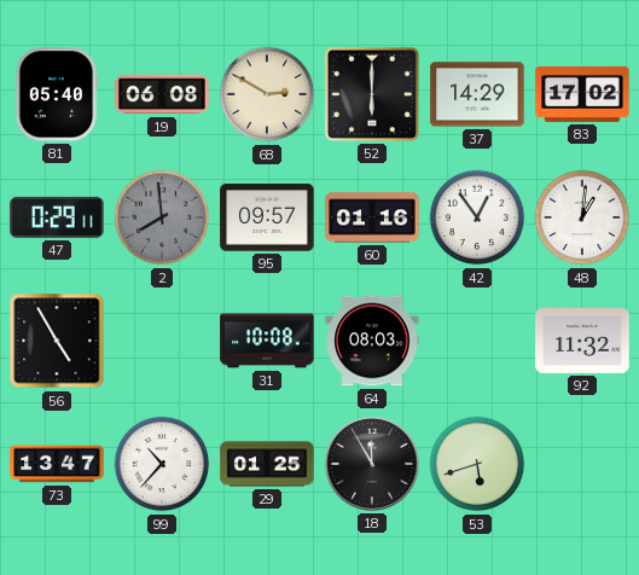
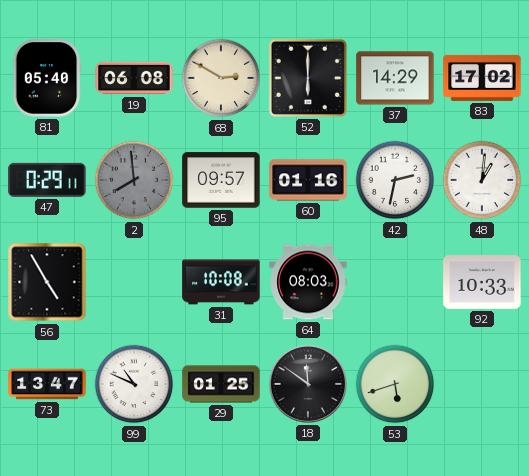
42: 12:54 -> 2:32
92: 11:32 -> 10:33
99: 10:37 -> 10:49
18: 11:55 -> 11:51
